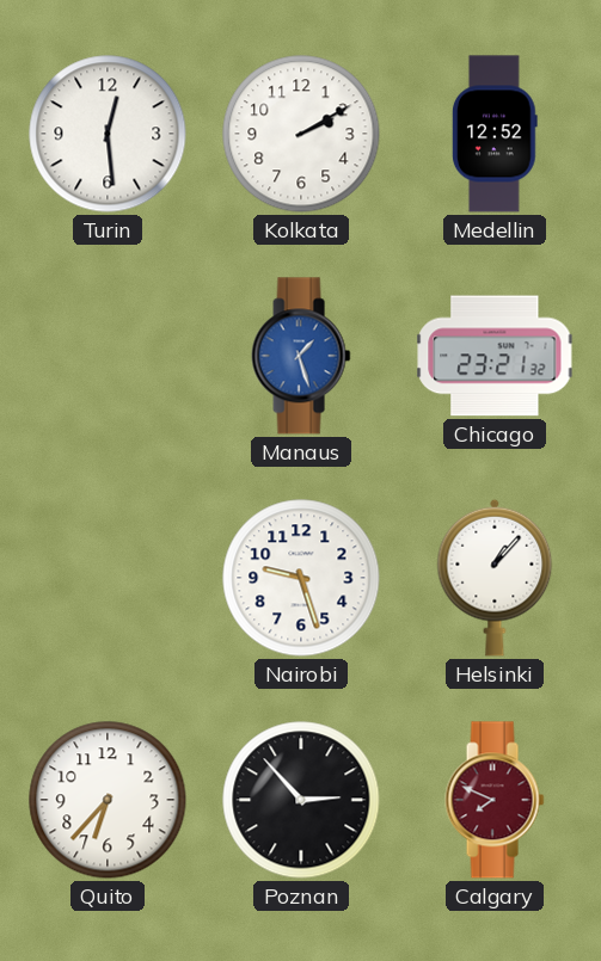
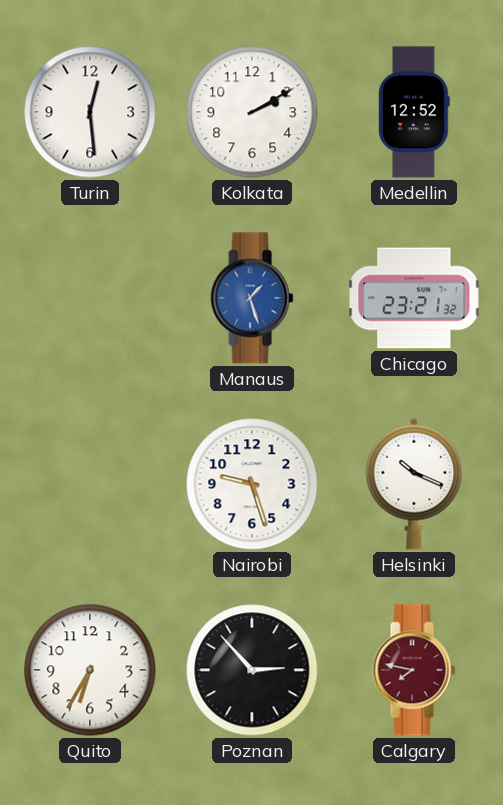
Helsinki: 1:07 -> 10:19
Quito: 6:37 -> 6:35
Calgary: 7:49 -> 7:47
